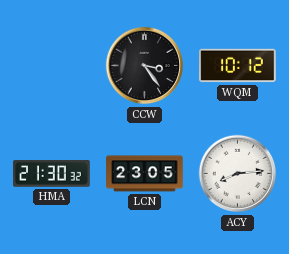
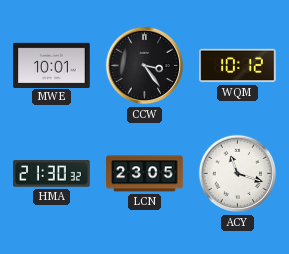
MWE: none -> 10:01
ACY: 8:14 -> 11:18
